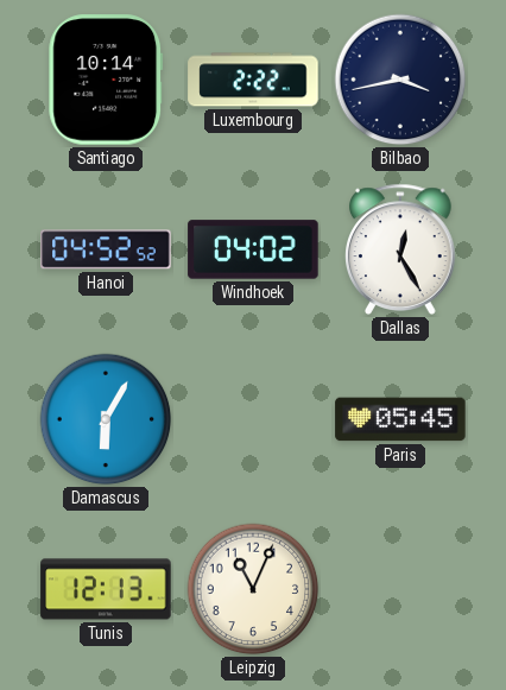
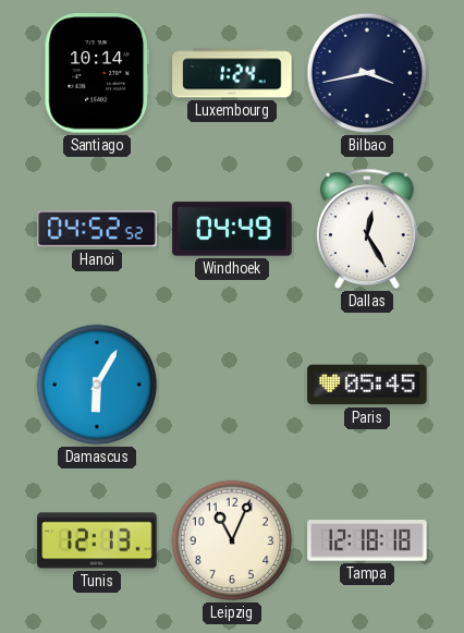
Luxembourg: 2:22 -> 1:24
Windhoek: 04:02 -> 04:49
Tampa: none -> 12:18
